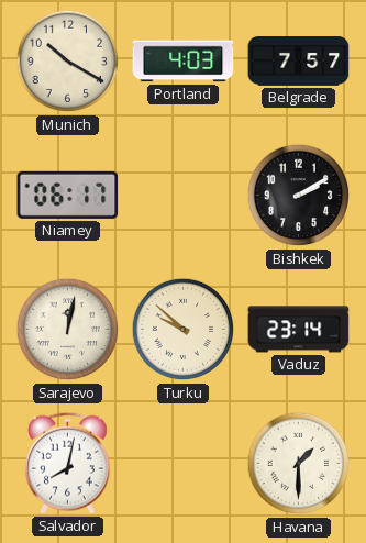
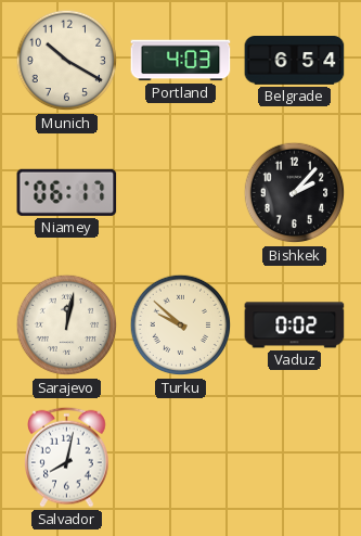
Belgrade: 7:57 -> 6:54
Bishkek: 2:10 -> 2:07
Vaduz: 23:14 -> 0:02
Havana: 1:30 -> none
